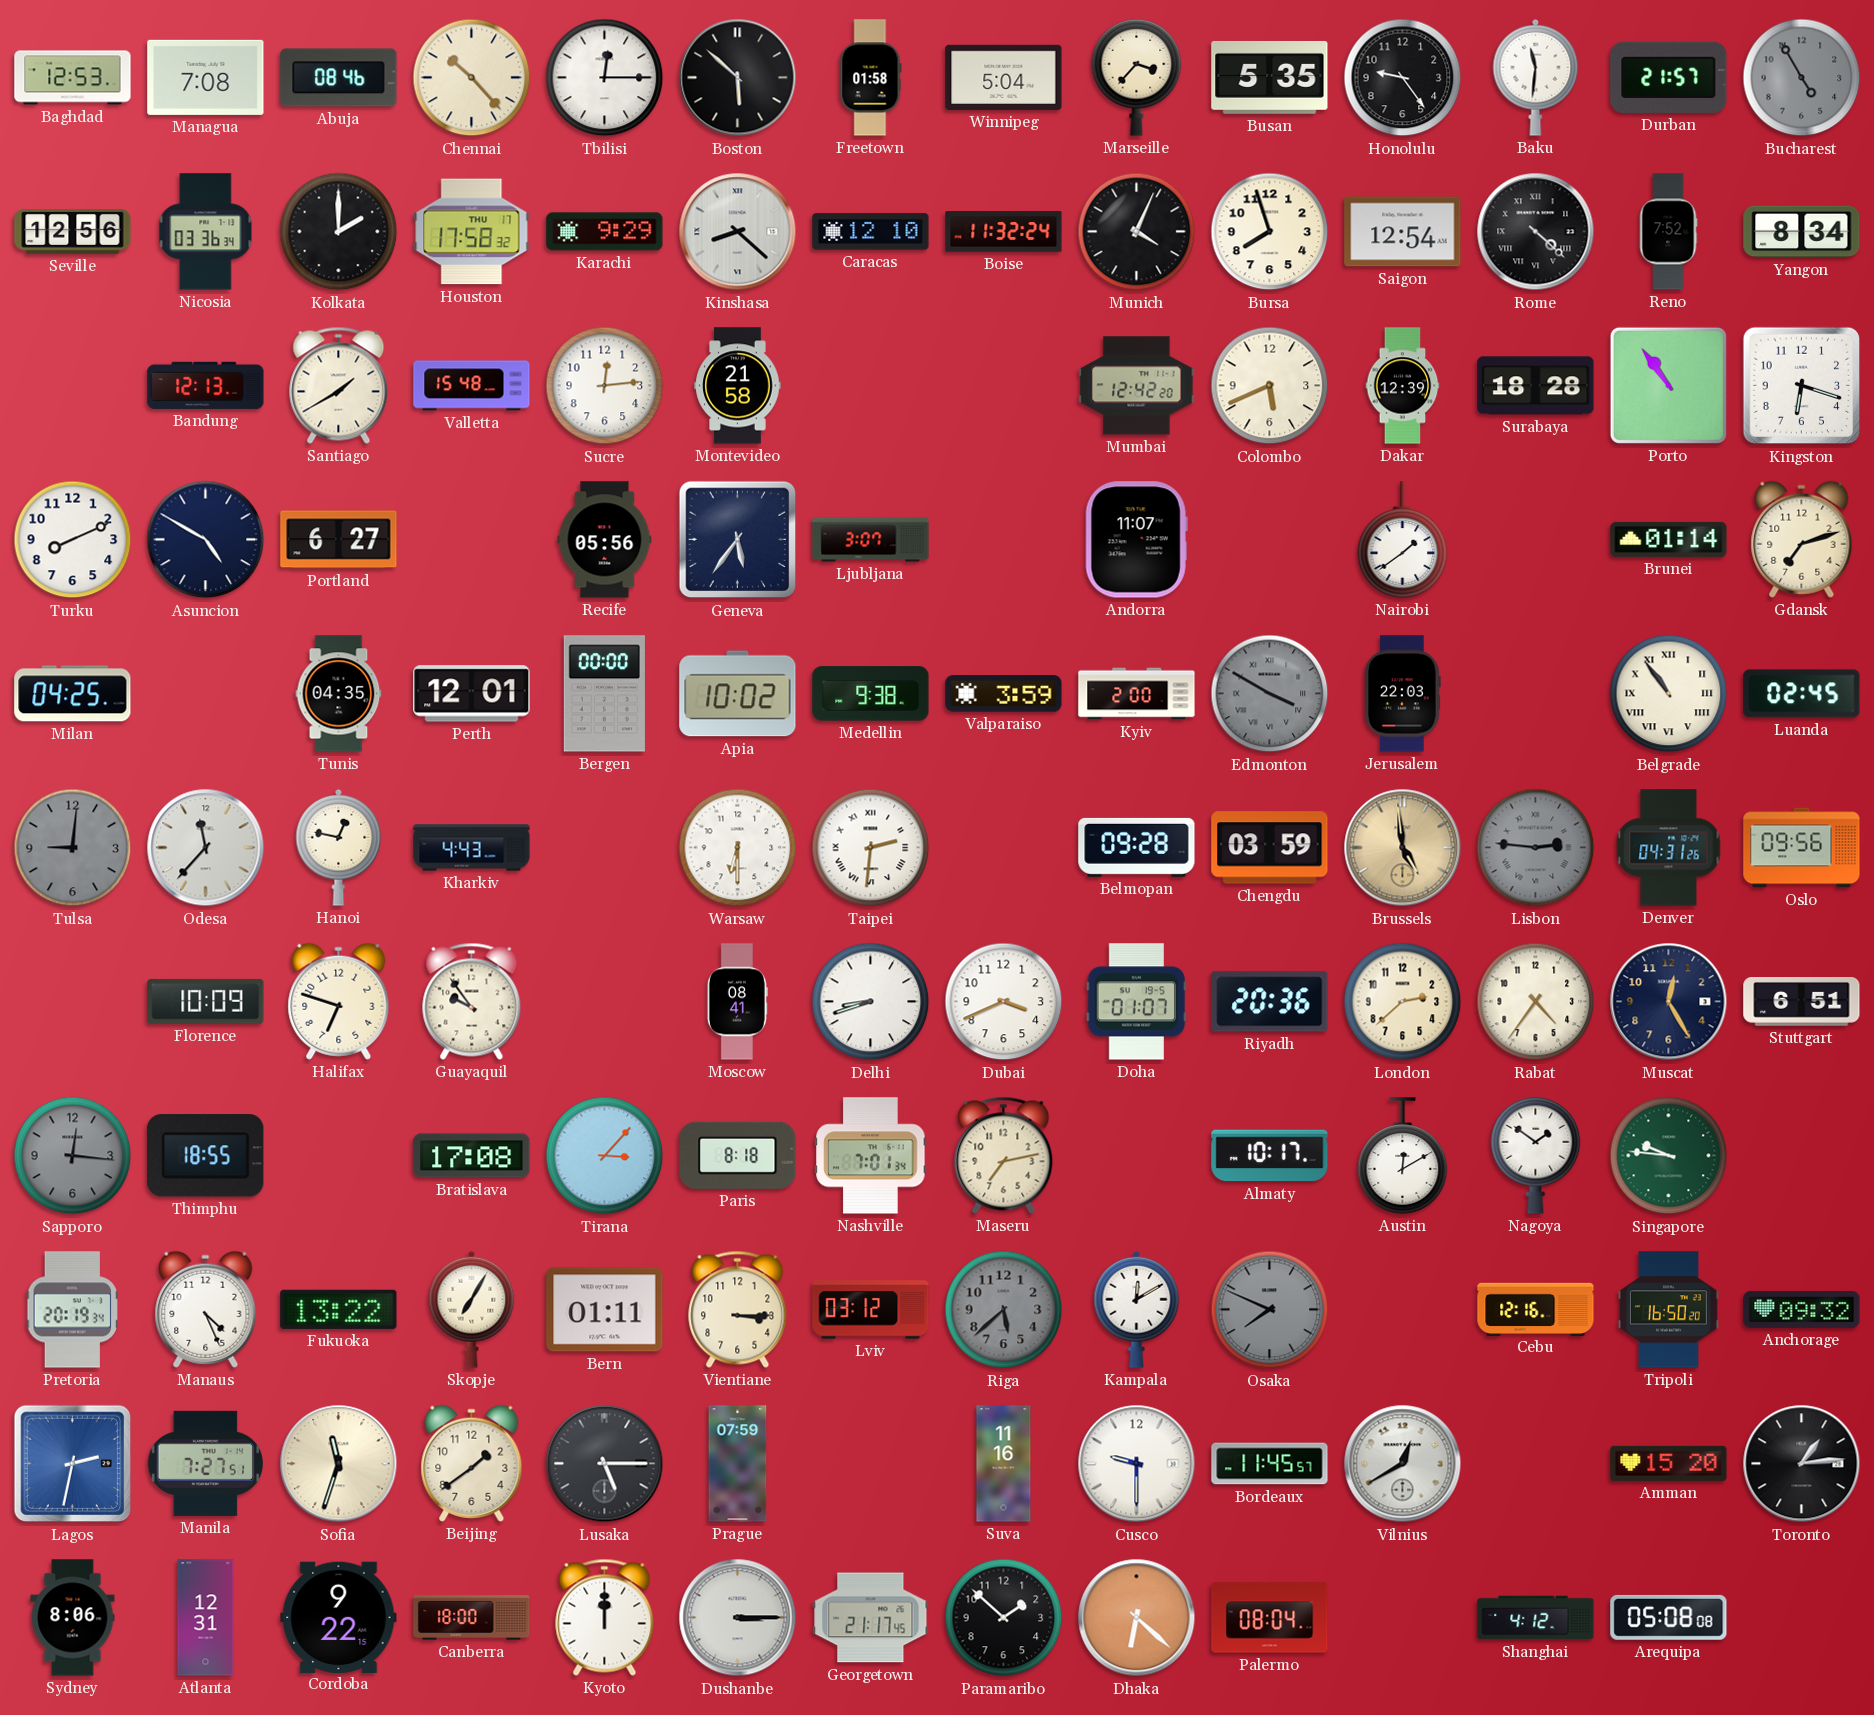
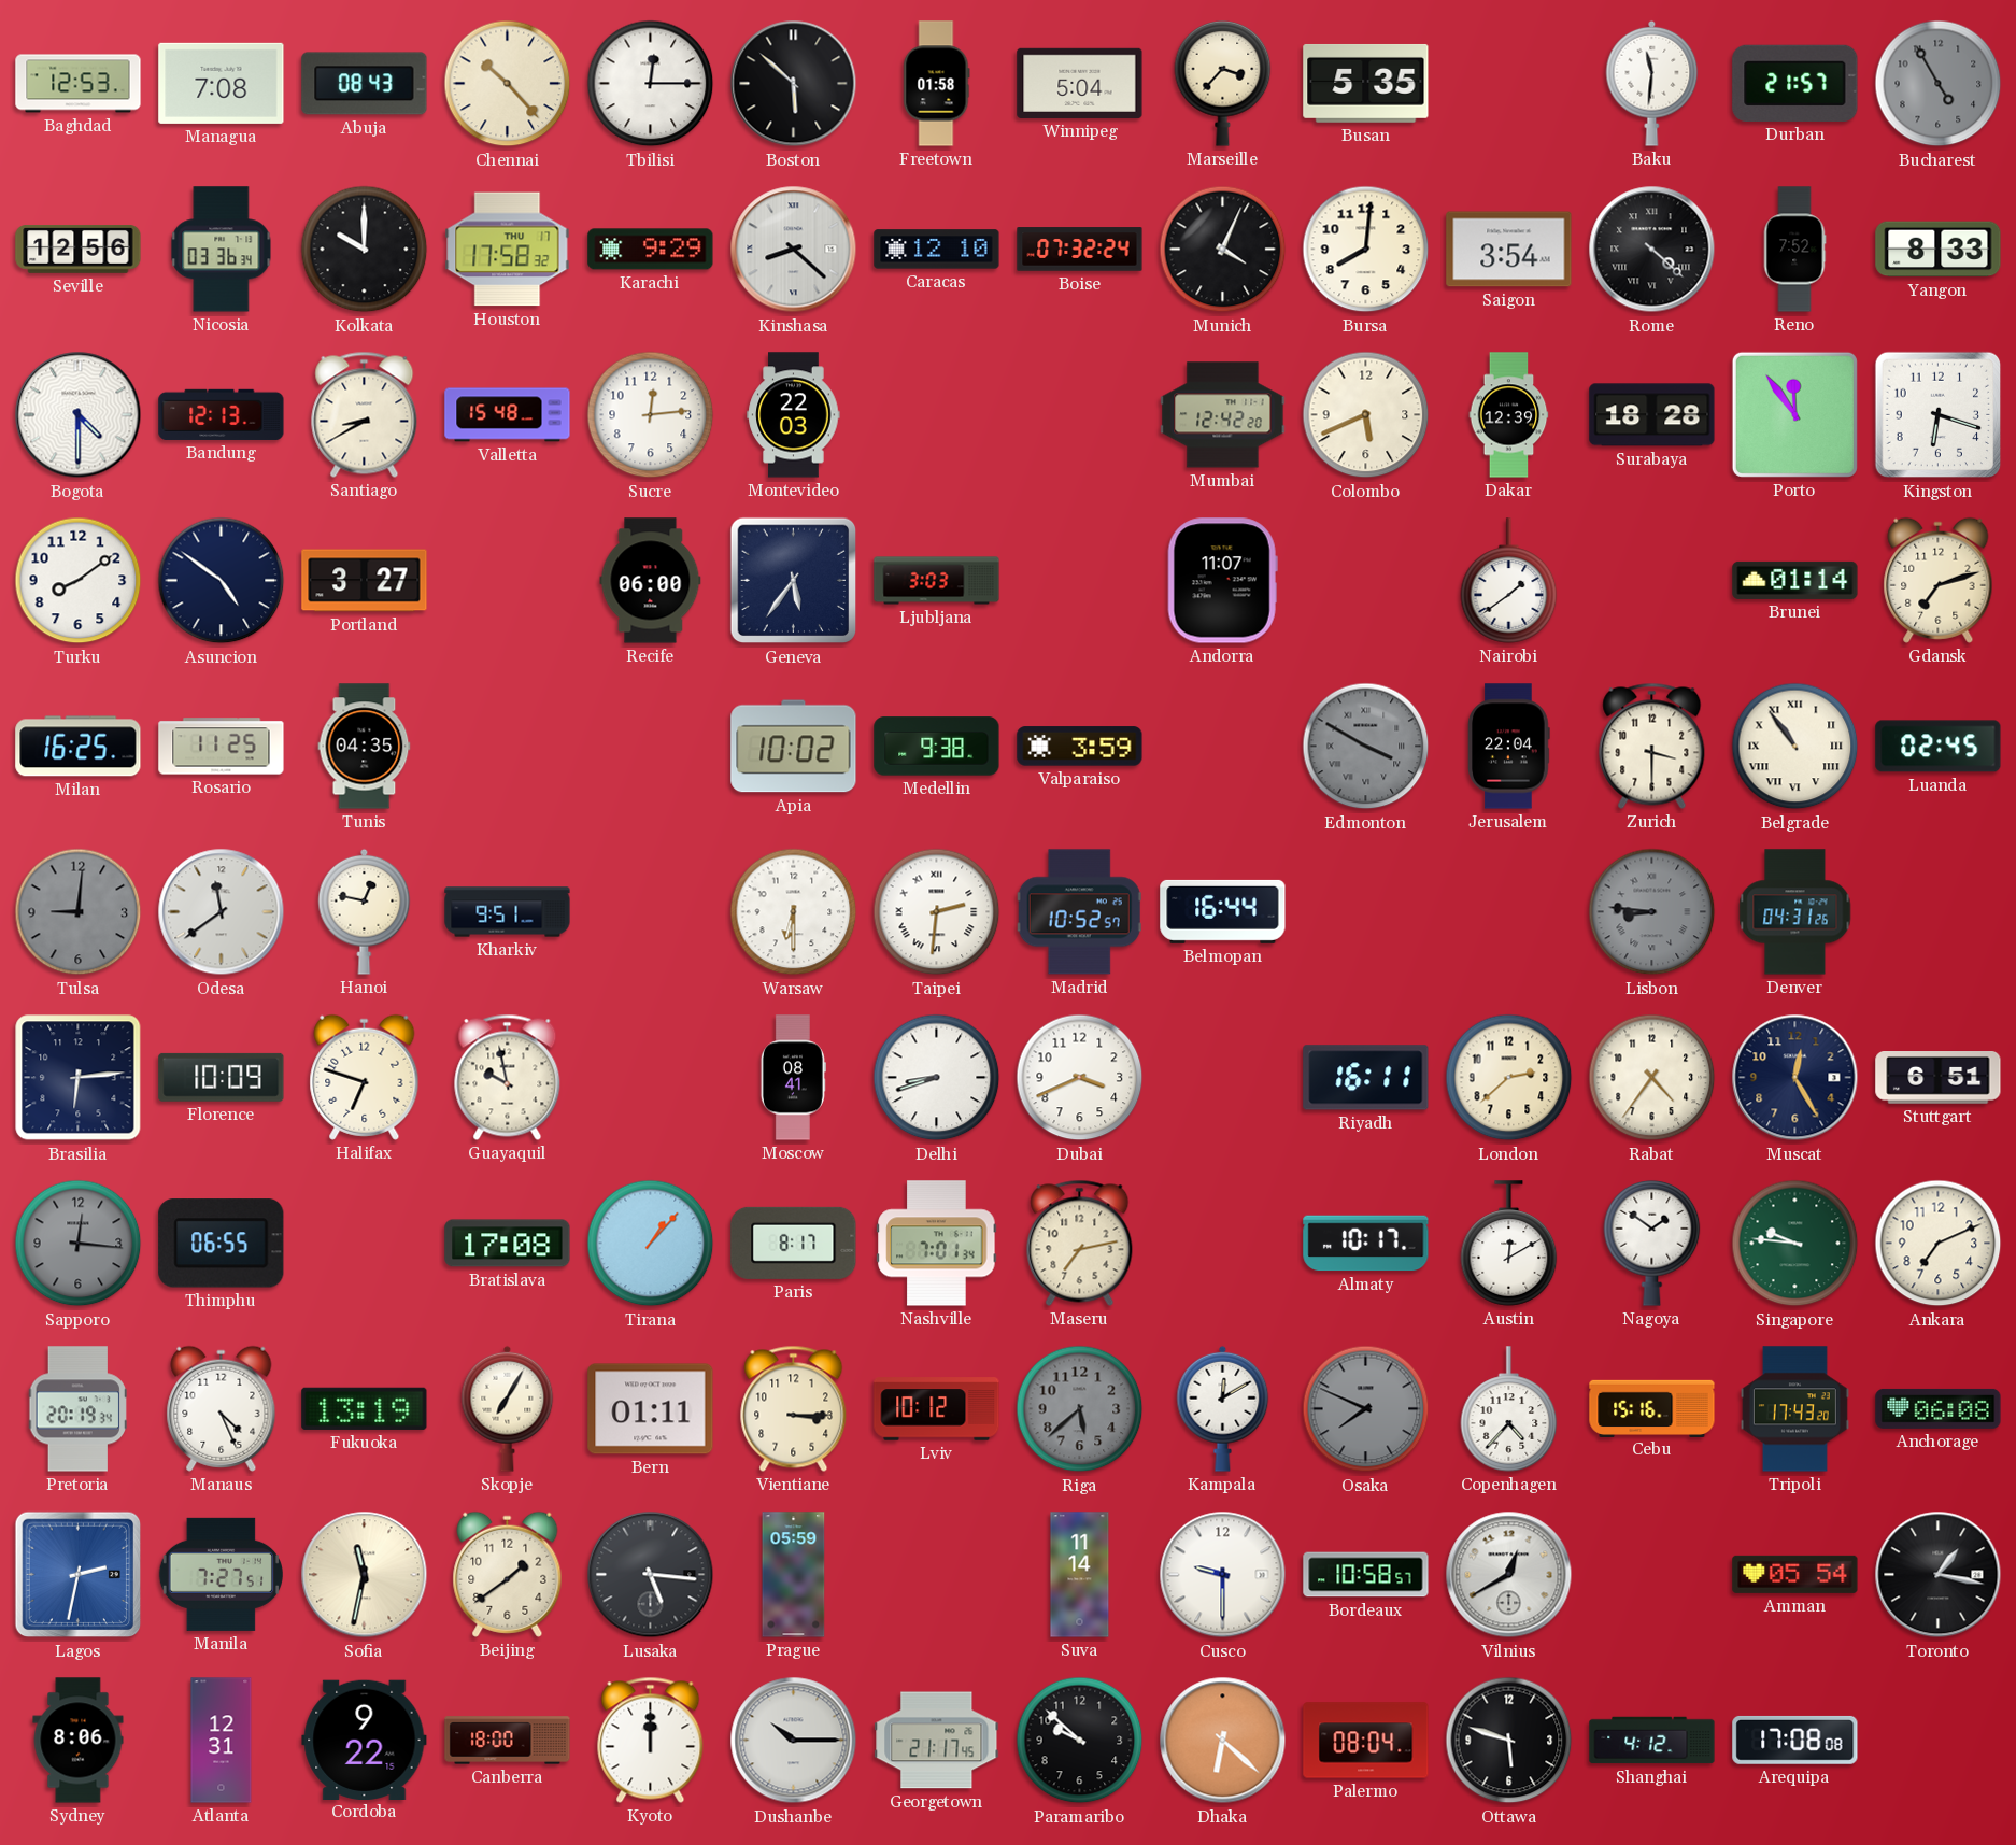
Abuja: 08:46 -> 08:43
Honolulu: 9:24 -> none
Kolkata: 2:00 -> 10:00
Boise: 11:32 -> 07:32
Bursa: 7:57 -> 8:01
Saigon: 12:54 -> 3:54
Yangon: 8:34 -> 8:33
Bogota: none -> 4:30
Santiago: 1:40 -> 8:40
Montevideo: 21:58 -> 22:03
Porto: 10:54 -> 11:54
Turku: 8:11 -> 8:09
Asuncion: 4:50 -> 4:51
Portland: 6:27 -> 3:27
Recife: 05:56 -> 06:00
Ljubljana: 3:07 -> 3:03
Milan: 04:25 -> 16:25
Rosario: none -> 11:25
Perth: 12:01 -> none
Bergen: 00:00 -> none
Kyiv: 2:00 -> none
Jerusalem: 22:03 -> 22:04
Zurich: none -> 3:30
Odesa: 11:37 -> 11:39
Kharkiv: 4:43 -> 9:51
Madrid: none -> 10:52
Belmopan: 09:28 -> 16:44
Chengdu: 03:59 -> none
Brussels: 4:59 -> none
Lisbon: 2:46 -> 8:46
Oslo: 09:56 -> none
Brasilia: none -> 6:14
Guayaquil: 9:54 -> 9:58
Doha: 01:07 -> none
Riyadh: 20:36 -> 16:11
Thimphu: 18:55 -> 06:55
Tirana: 3:07 -> 1:07
Paris: 8:18 -> 8:17
Ankara: none -> 7:11
Fukuoka: 13:22 -> 13:19
Lviv: 03:12 -> 10:12
Copenhagen: none -> 4:37
Cebu: 12:16 -> 15:16
Tripoli: 16:50 -> 17:43
Anchorage: 09:32 -> 06:08
Sofia: 11:33 -> 11:32
Lusaka: 5:15 -> 5:16
Prague: 07:59 -> 05:59
Suva: 11:16 -> 11:14
Bordeaux: 11:45 -> 10:58
Amman: 15:20 -> 05:54
Toronto: 1:14 -> 1:17
Dushanbe: 3:15 -> 10:15
Paramaribo: 1:52 -> 9:52
Ottawa: none -> 5:48
Arequipa: 05:08 -> 17:08
